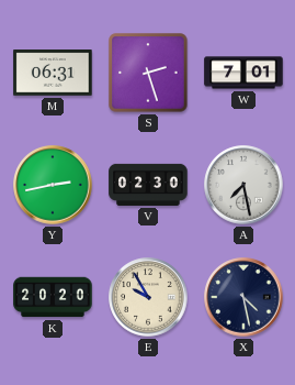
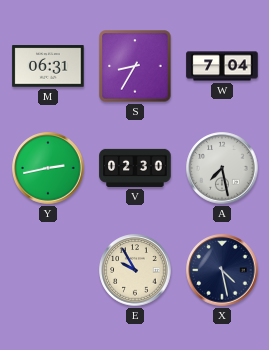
S: 2:27 -> 8:35
W: 7:01 -> 7:04
K: 20:20 -> none
